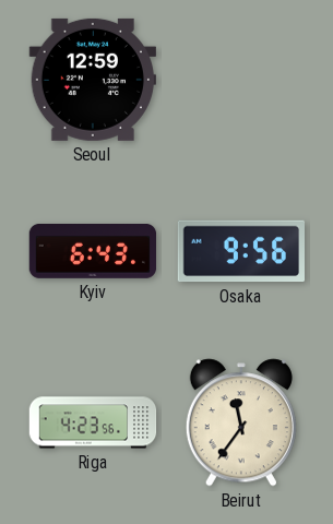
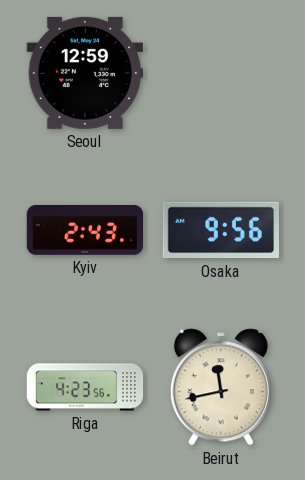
Kyiv: 6:43 -> 2:43
Beirut: 11:36 -> 11:43
